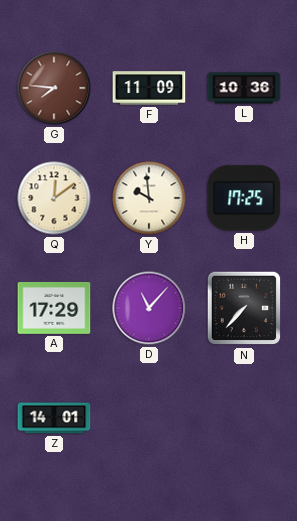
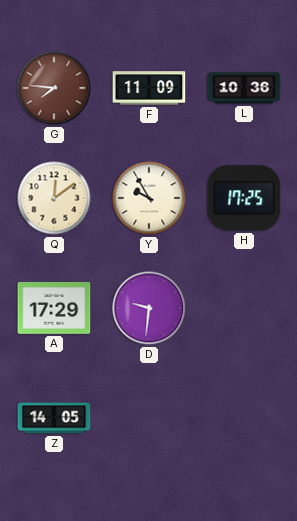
Y: 9:59 -> 9:55
D: 11:07 -> 9:31
N: 7:37 -> none
Z: 14:01 -> 14:05
